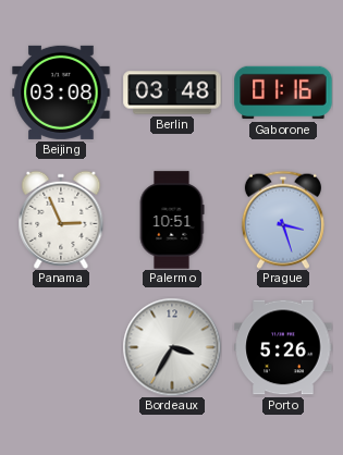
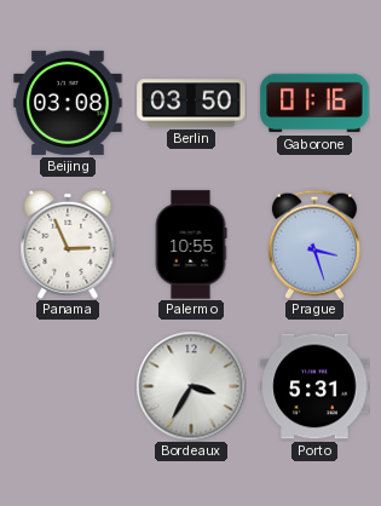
Berlin: 03:48 -> 03:50
Palermo: 10:51 -> 10:55
Porto: 5:26 -> 5:31
